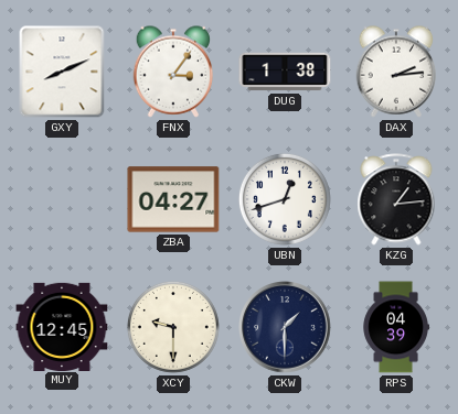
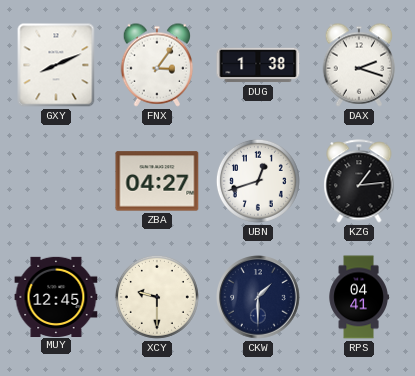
DAX: 2:14 -> 2:18
RPS: 04:39 -> 04:41
